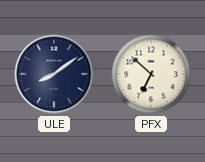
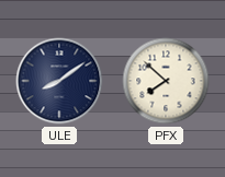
PFX: 6:52 -> 7:52
